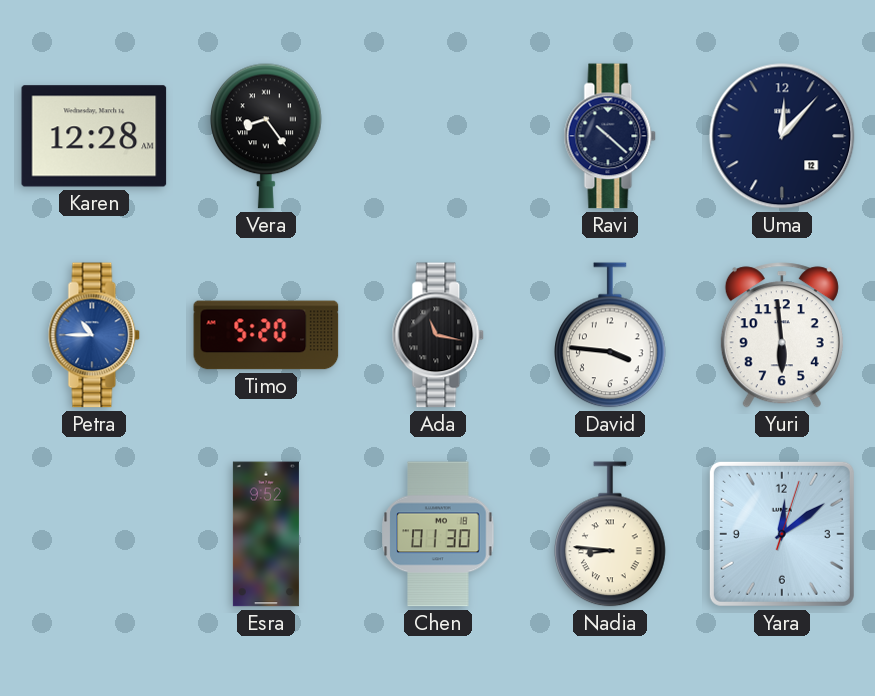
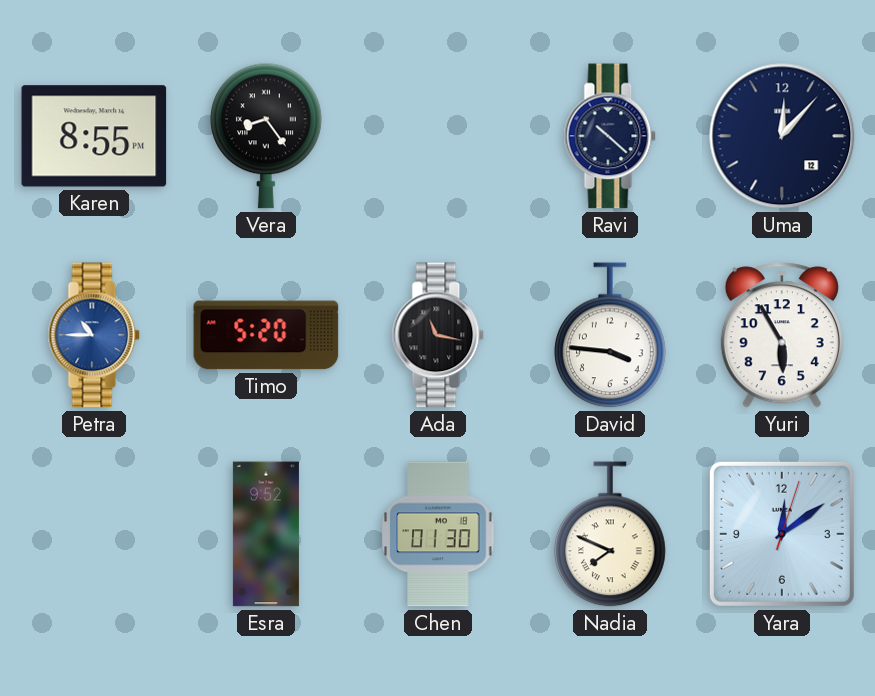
Karen: 12:28 -> 8:55
Yuri: 5:59 -> 5:55
Nadia: 8:46 -> 7:49
